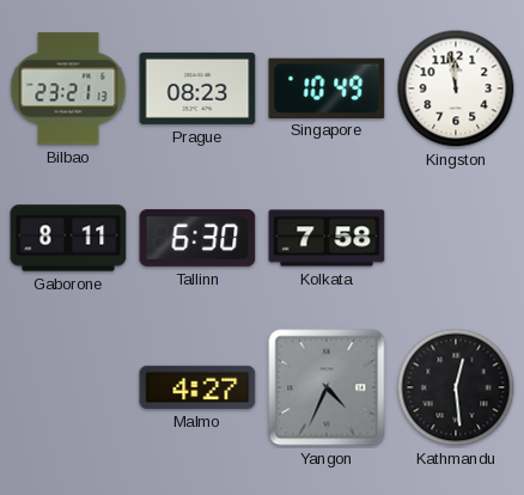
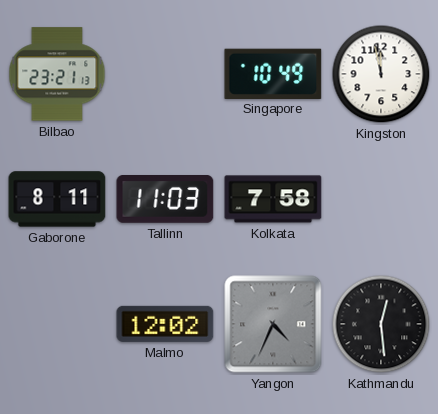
Prague: 08:23 -> none
Tallinn: 6:30 -> 11:03
Malmo: 4:27 -> 12:02
